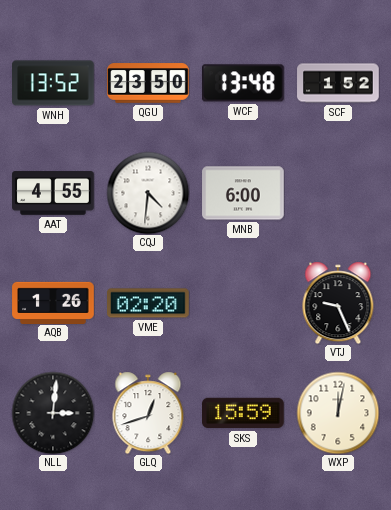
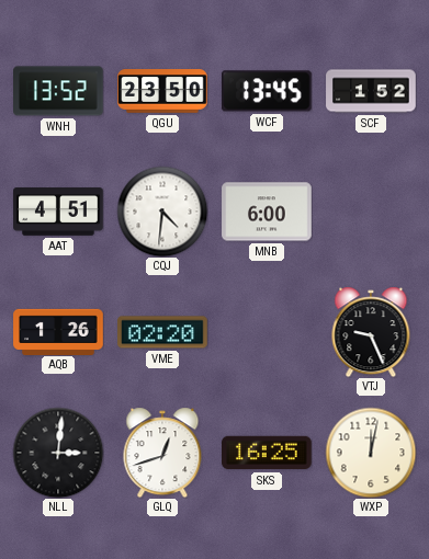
WCF: 13:48 -> 13:45
AAT: 4:55 -> 4:51
SKS: 15:59 -> 16:25
